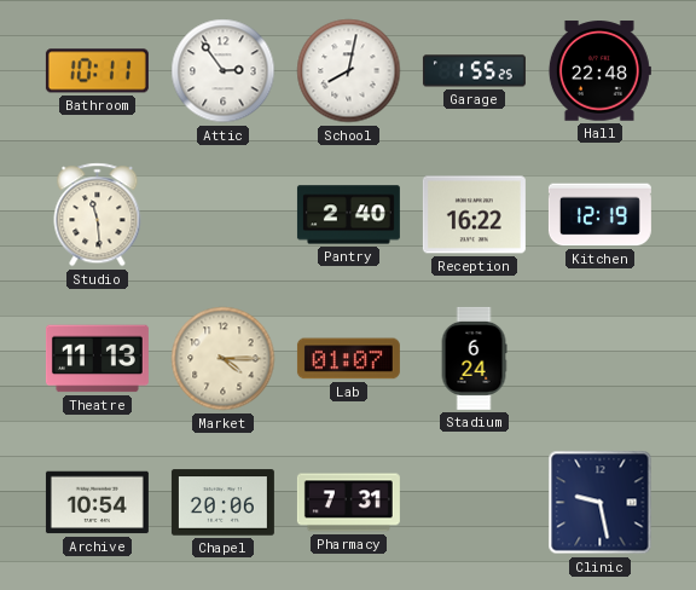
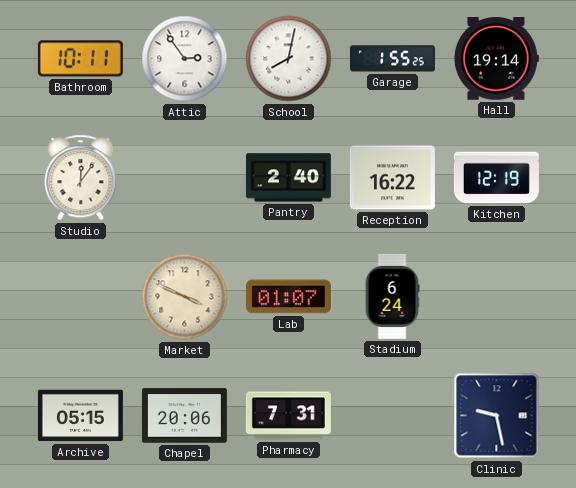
Hall: 22:48 -> 19:14
Studio: 11:29 -> 12:06
Theatre: 11:13 -> none
Market: 4:15 -> 3:49
Archive: 10:54 -> 05:15
